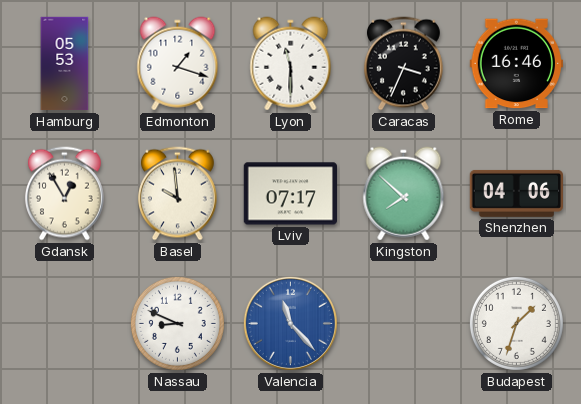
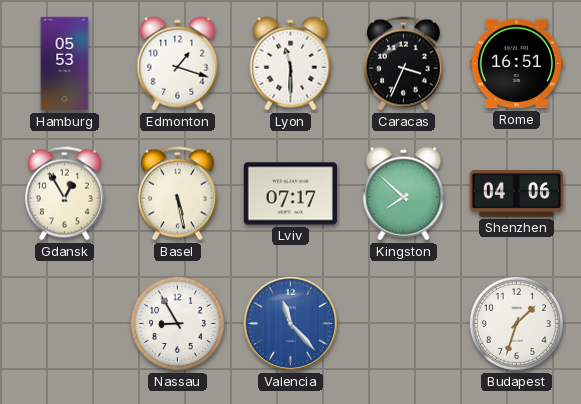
Rome: 16:46 -> 16:51
Basel: 9:59 -> 5:28
Nassau: 8:49 -> 8:55
